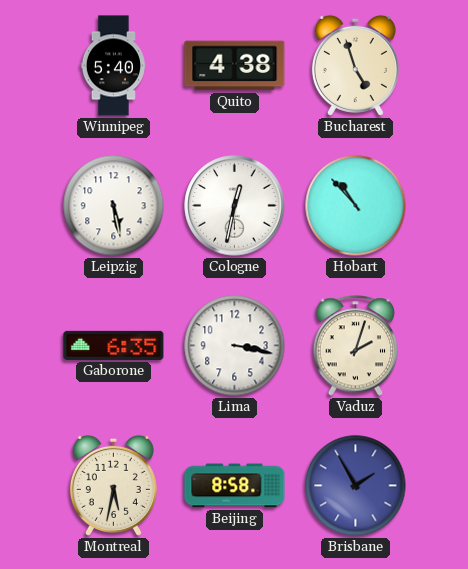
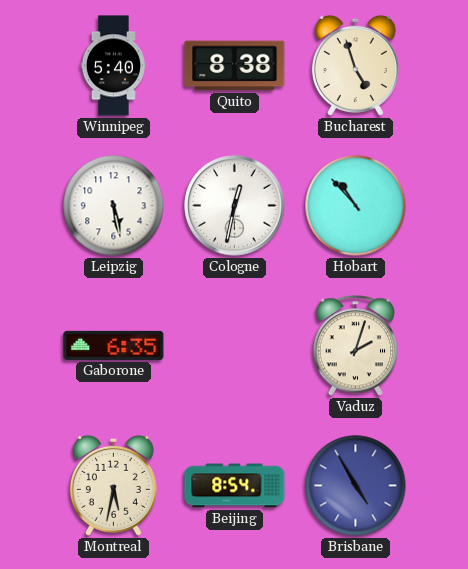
Quito: 4:38 -> 8:38
Lima: 3:17 -> none
Beijing: 8:58 -> 8:54
Brisbane: 1:55 -> 4:55
